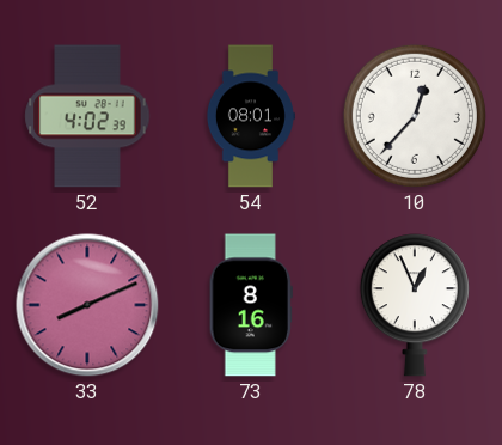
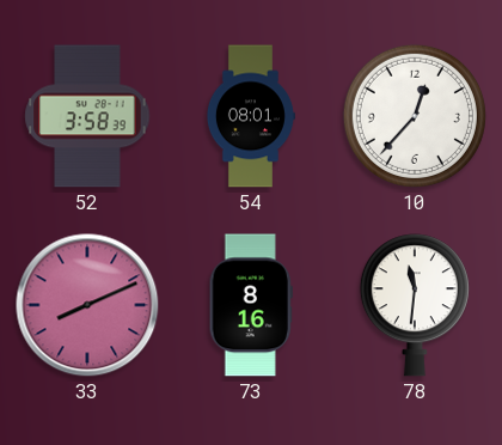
52: 4:02 -> 3:58
78: 12:56 -> 11:31
